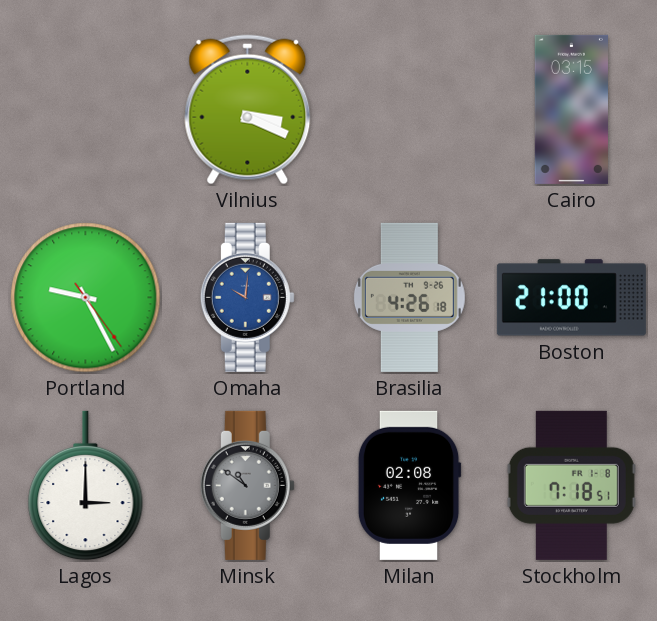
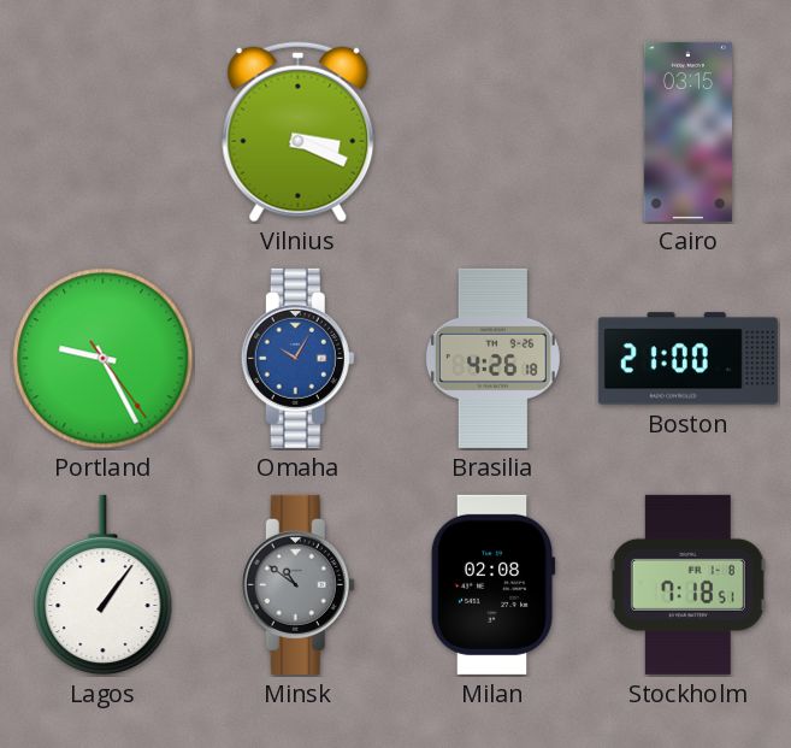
Omaha: 10:01 -> 10:05
Lagos: 3:00 -> 1:06
